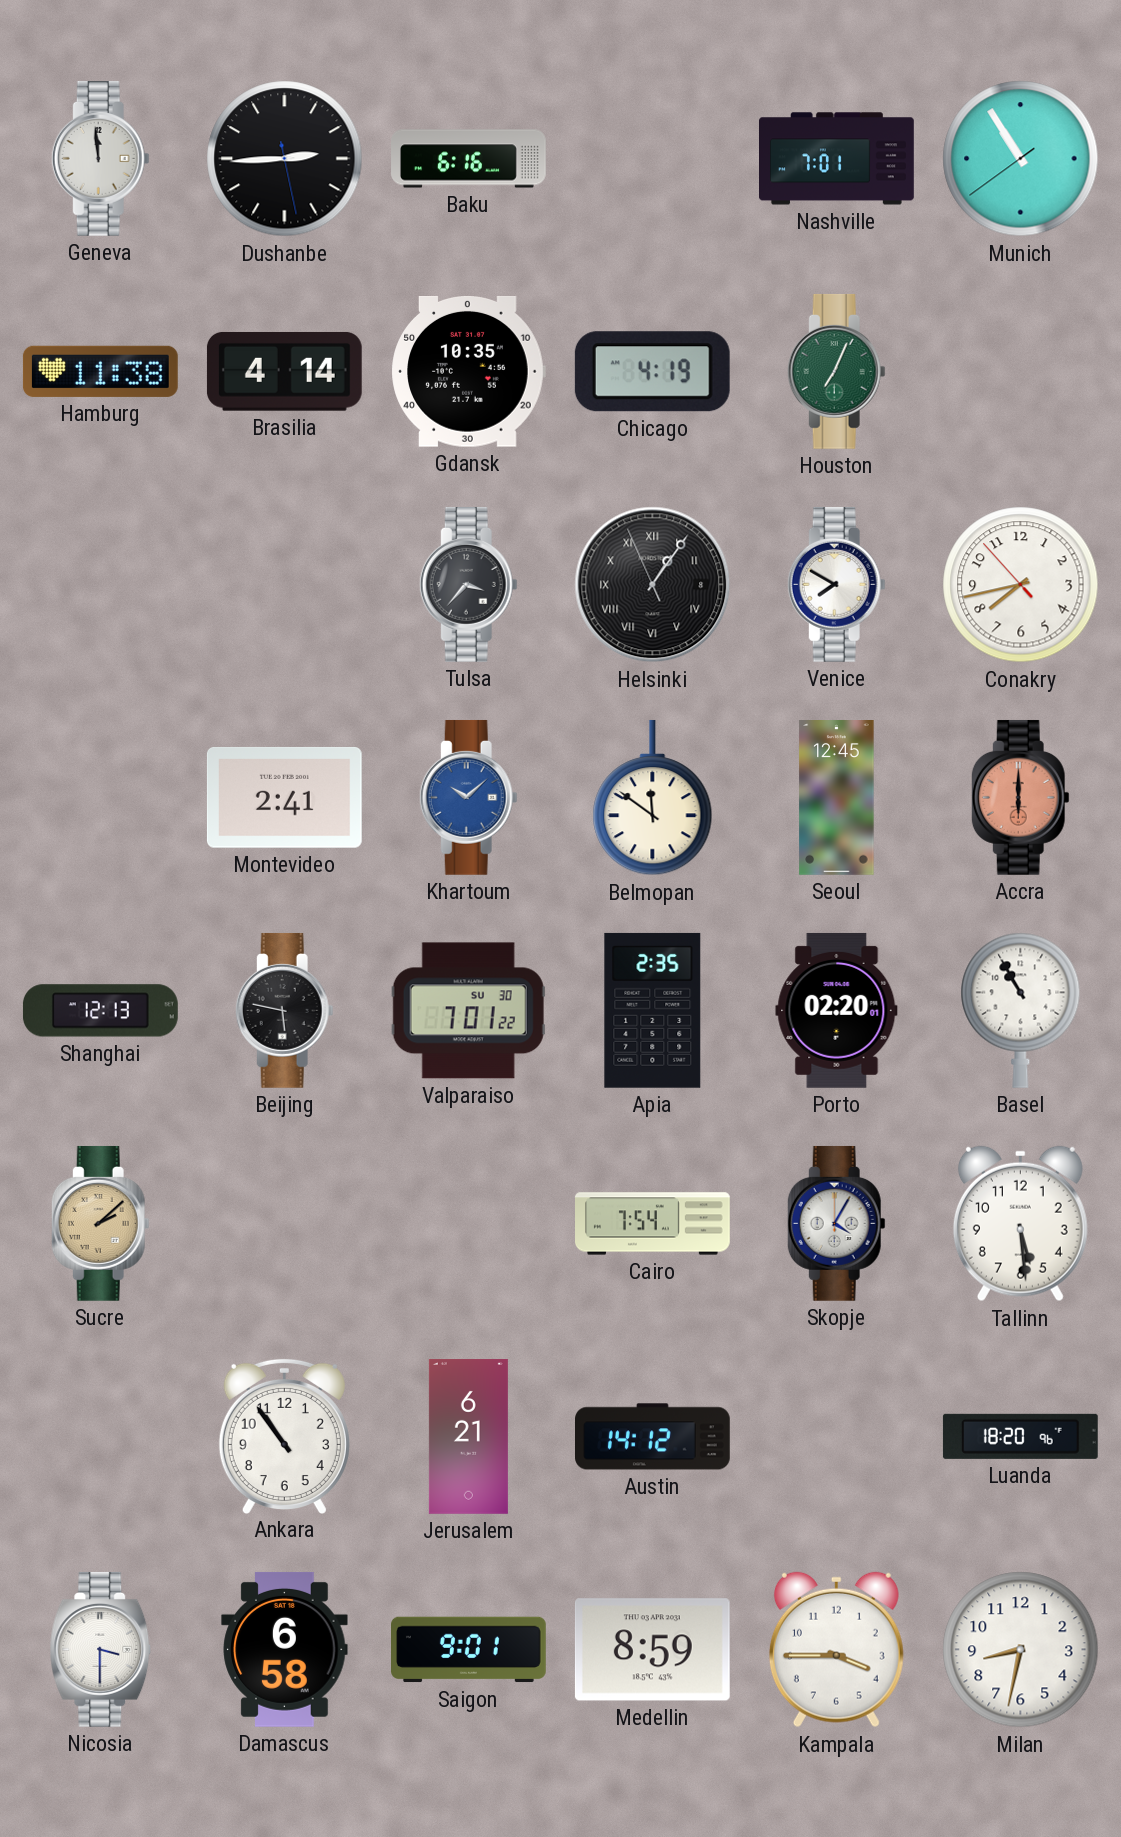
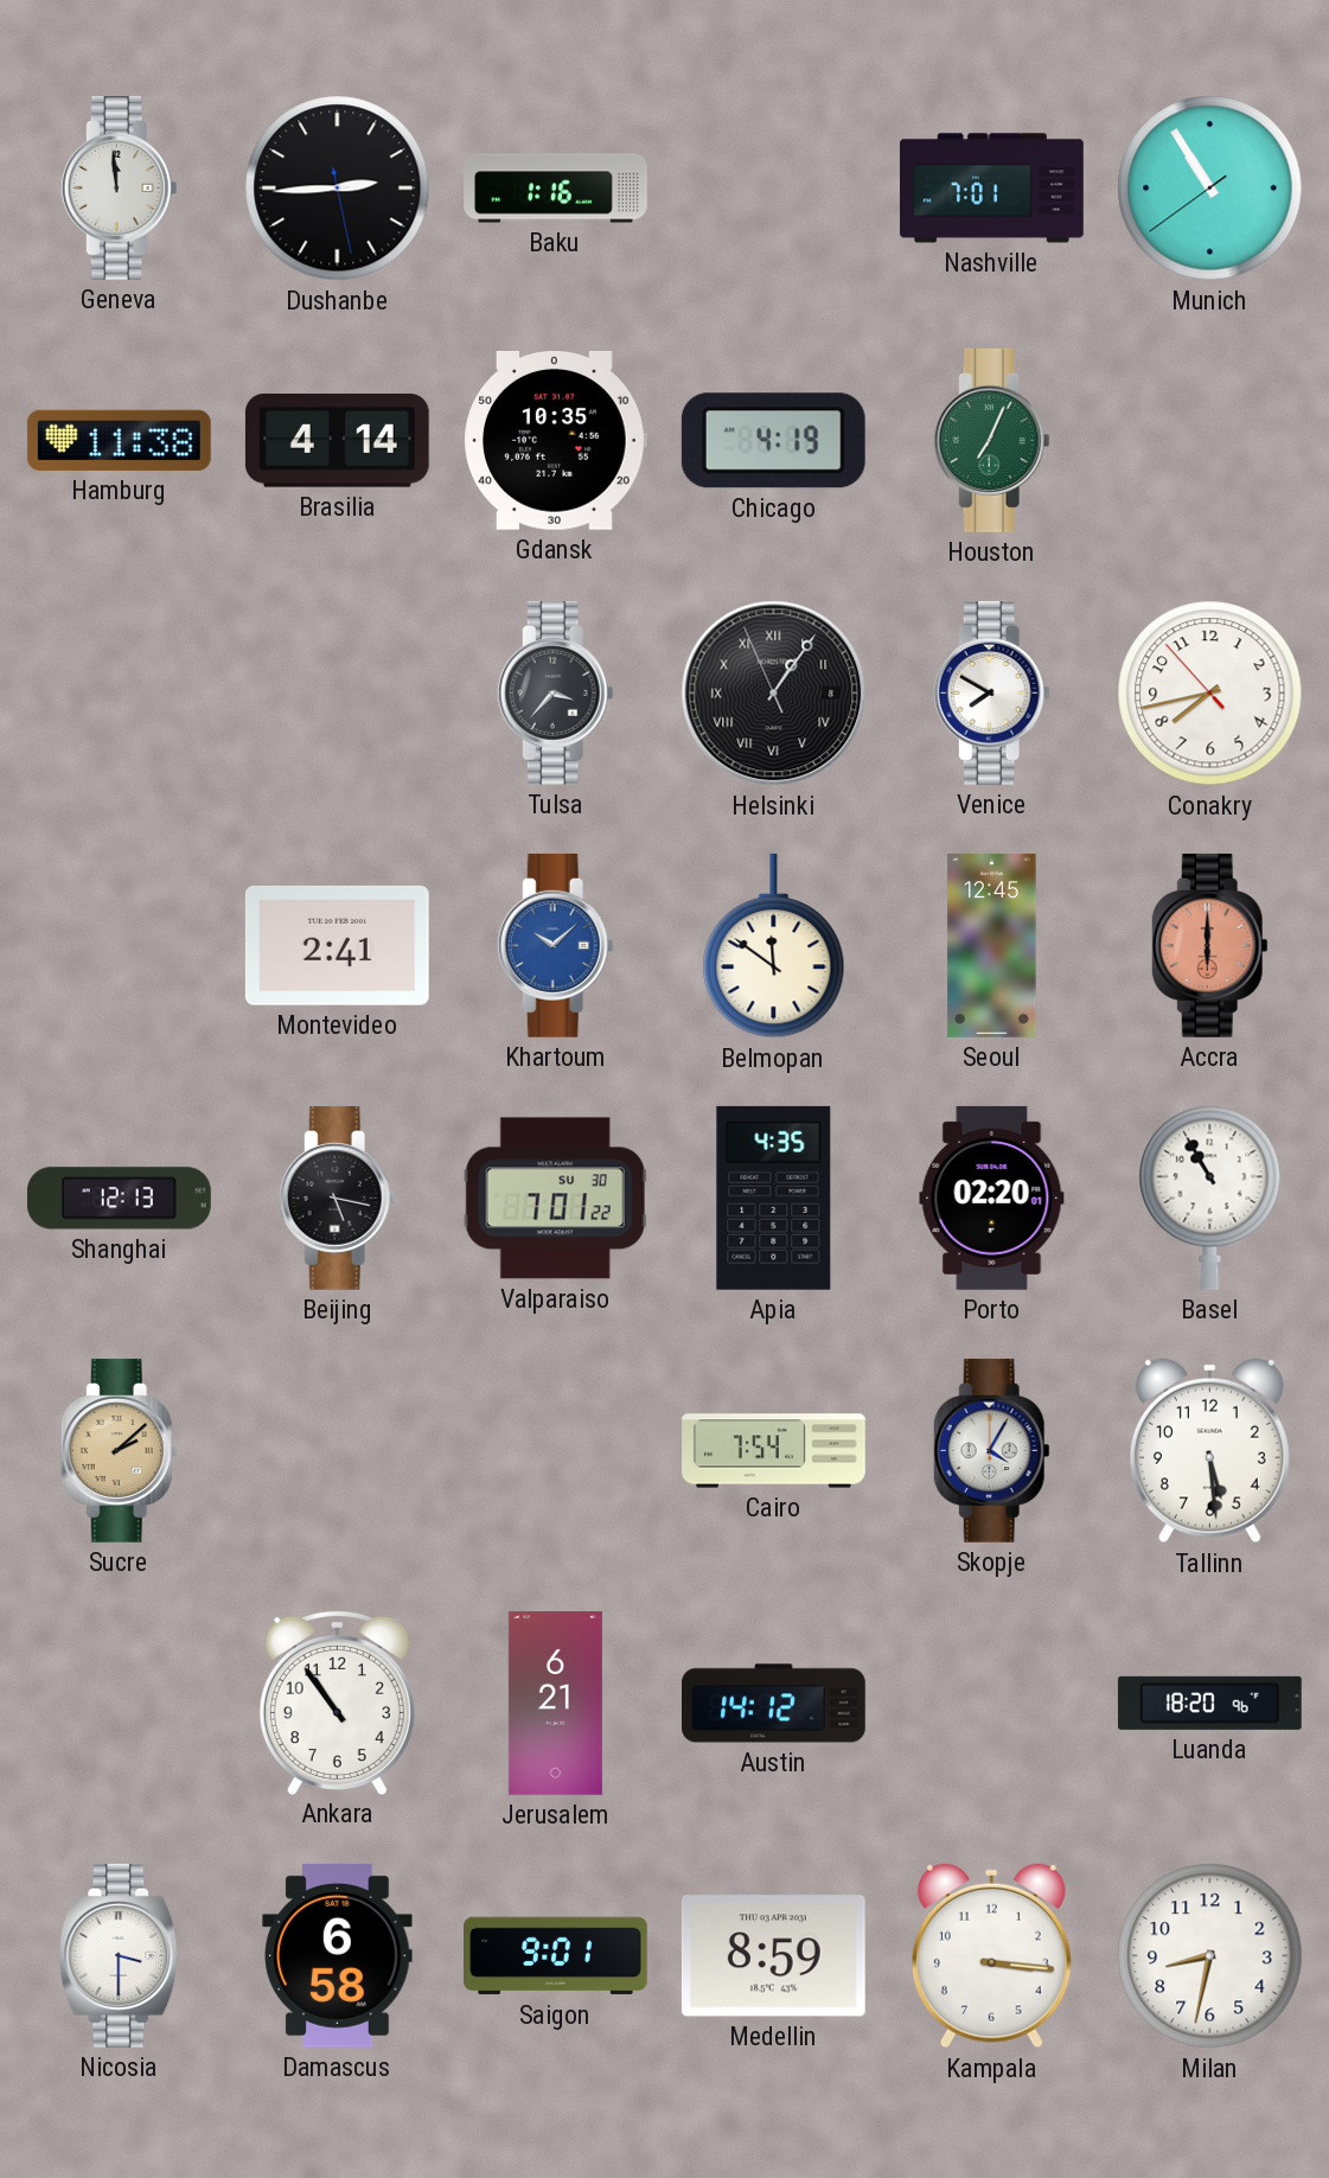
Baku: 6:16 -> 1:16
Beijing: 5:47 -> 5:17
Apia: 2:35 -> 4:35
Kampala: 3:45 -> 3:16
